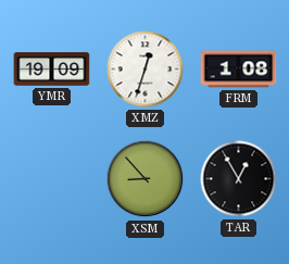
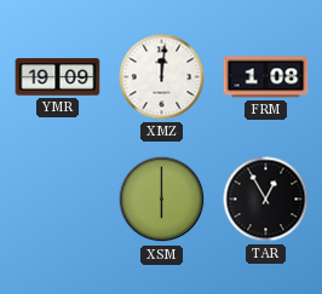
XMZ: 12:33 -> 12:01
XSM: 8:53 -> 6:00
